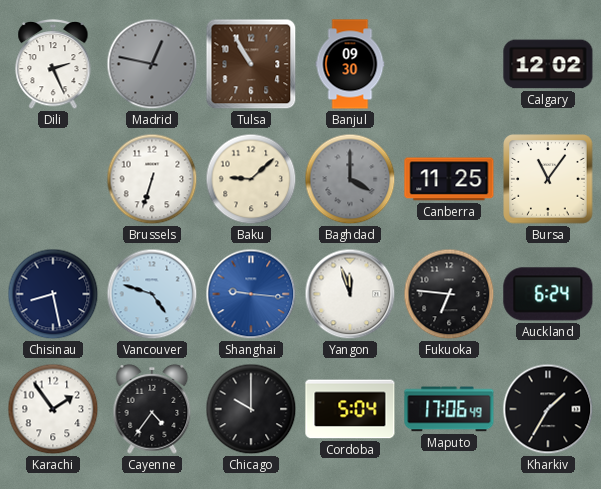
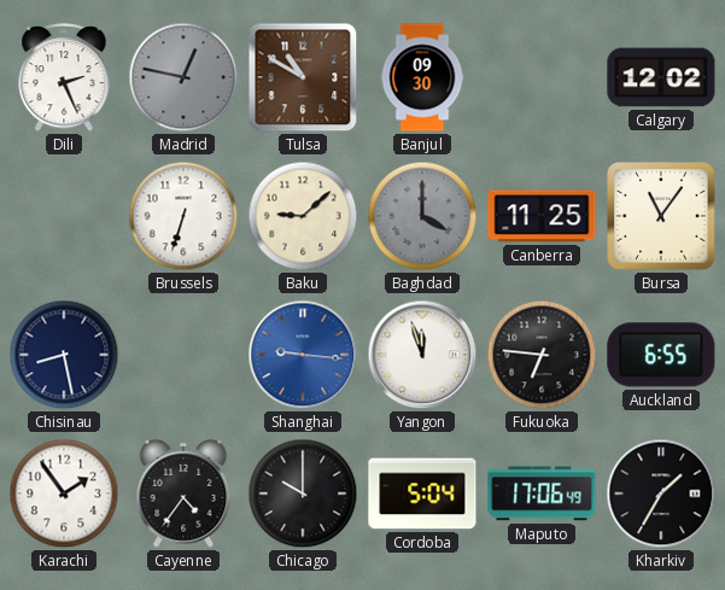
Tulsa: 10:55 -> 10:50
Vancouver: 4:48 -> none
Auckland: 6:24 -> 6:55
